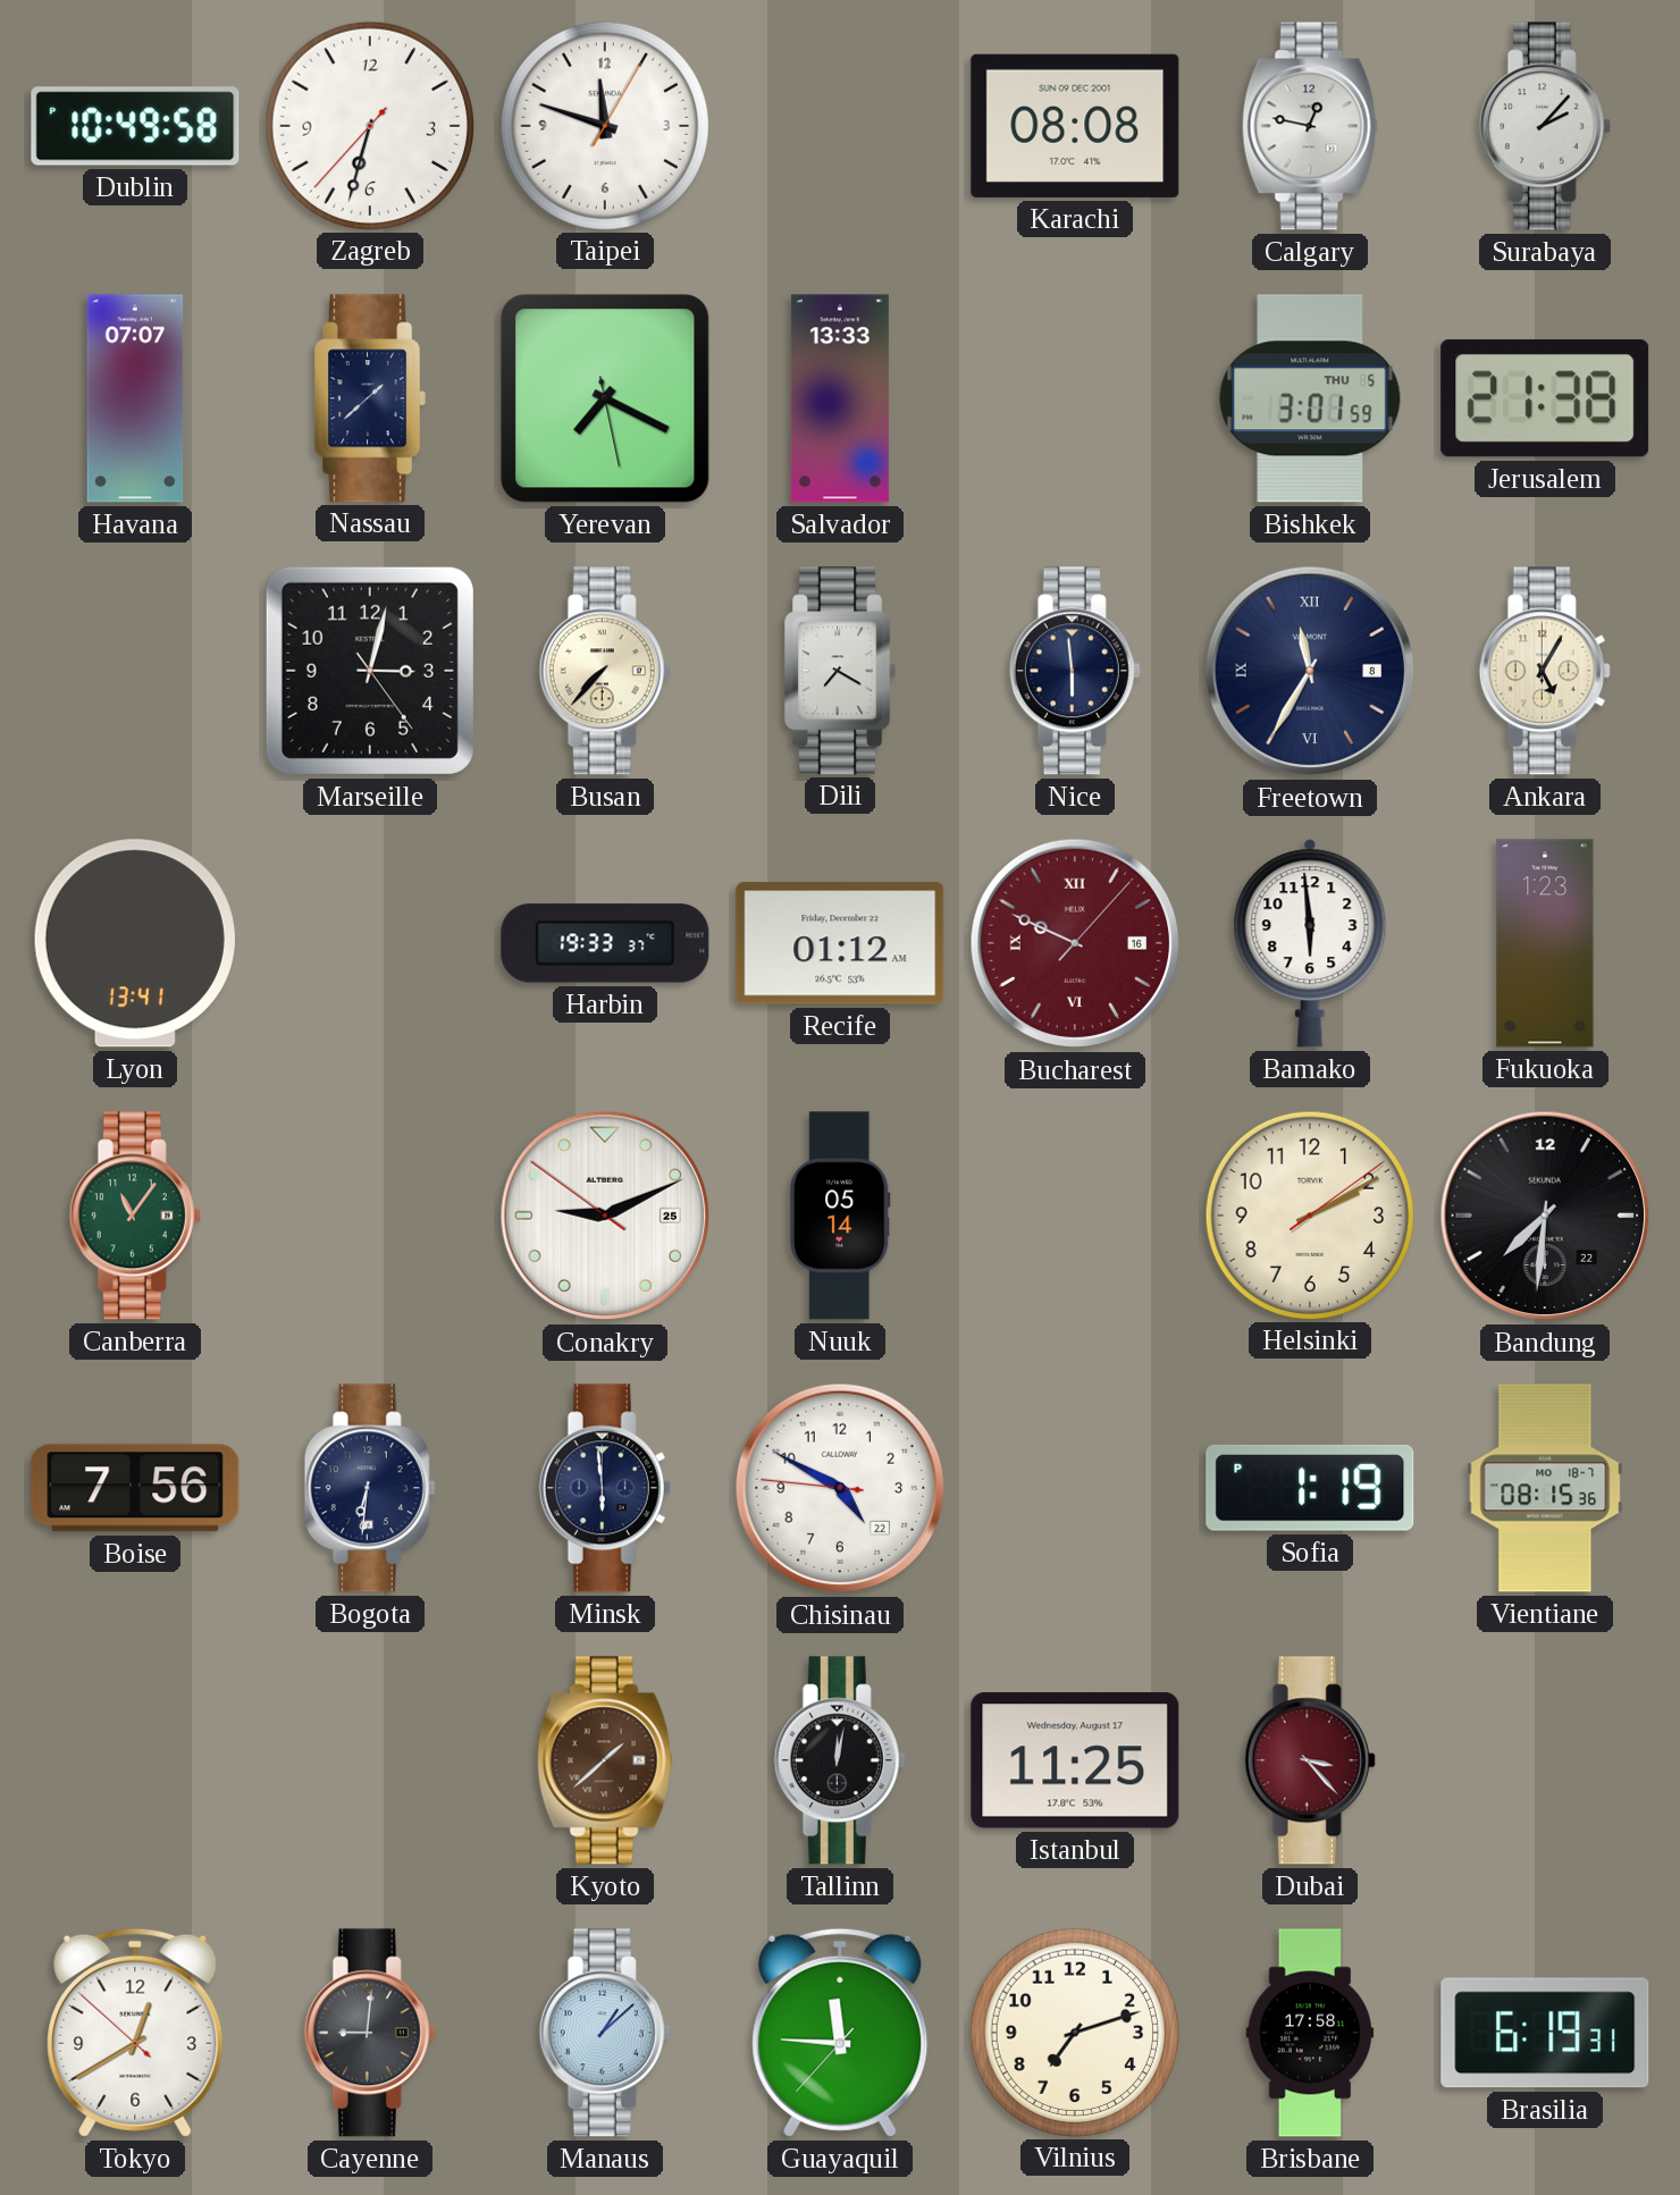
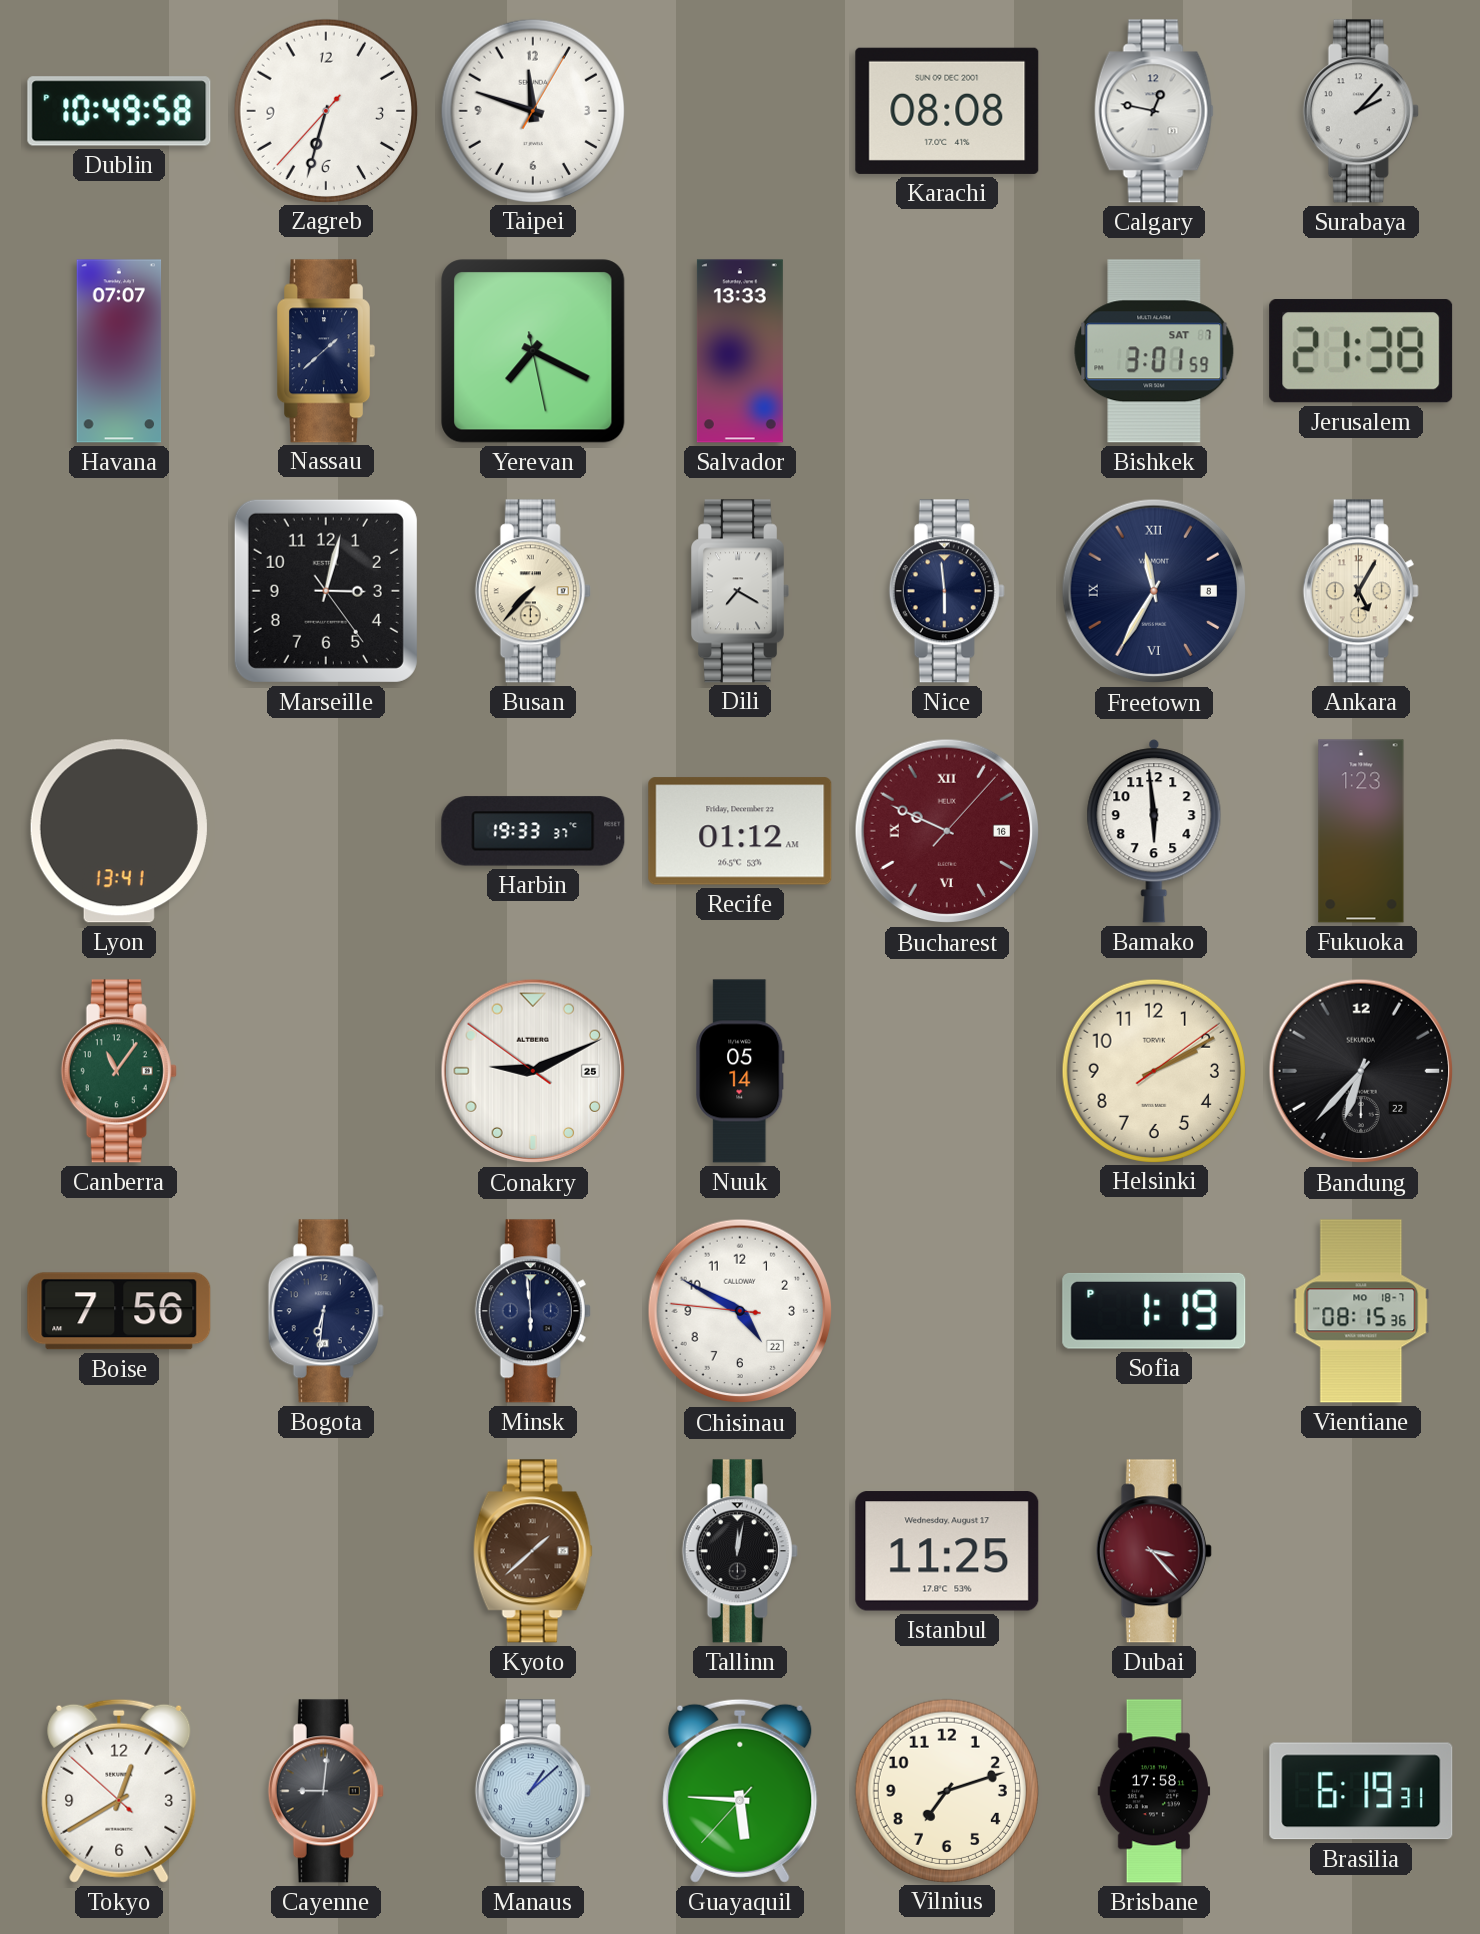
Bishkek date: THU 5 -> SAT 7
Bandung: 7:31 -> 6:37
Guayaquil: 11:45 -> 5:45
